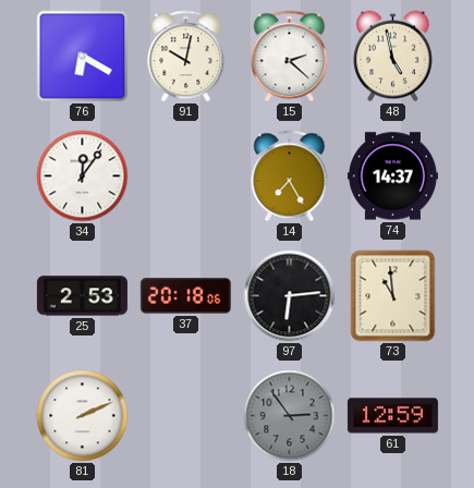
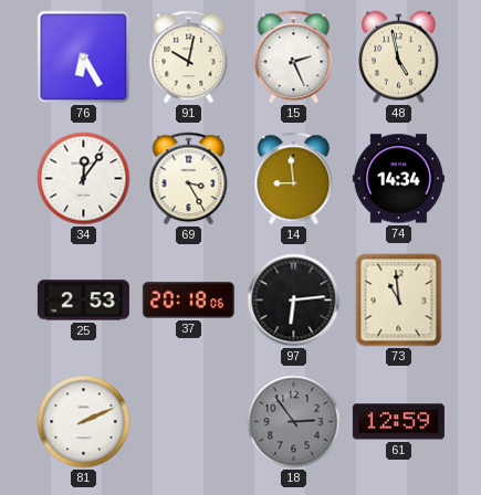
76: 6:20 -> 6:25
15: 2:22 -> 2:26
69: none -> 3:25
14: 7:25 -> 8:59
74: 14:37 -> 14:34
